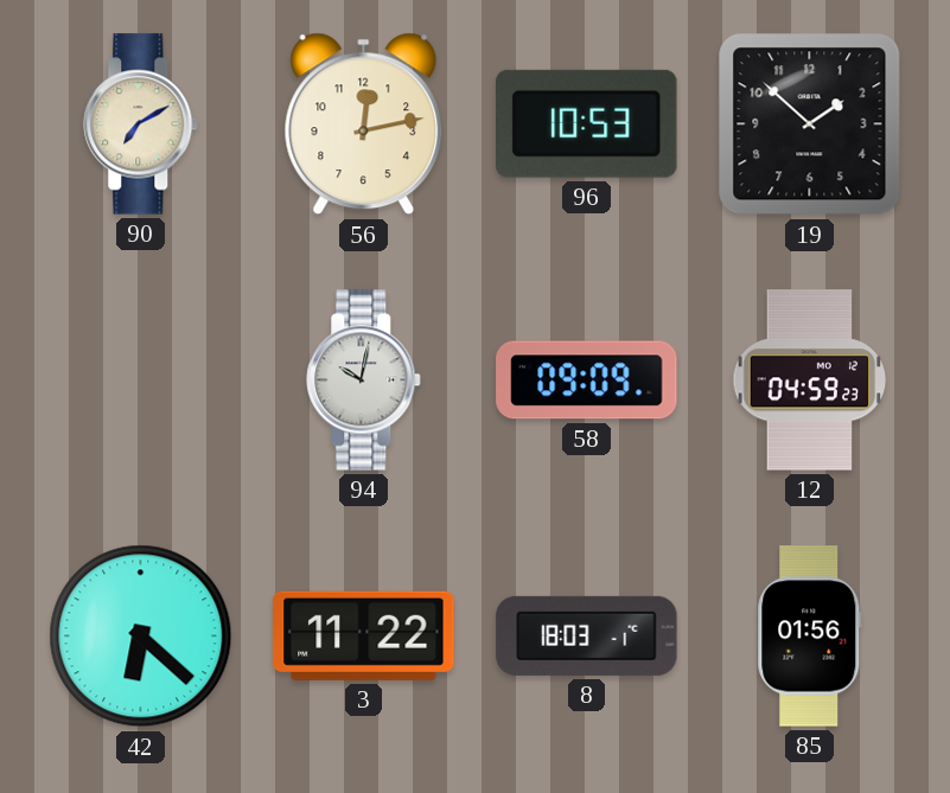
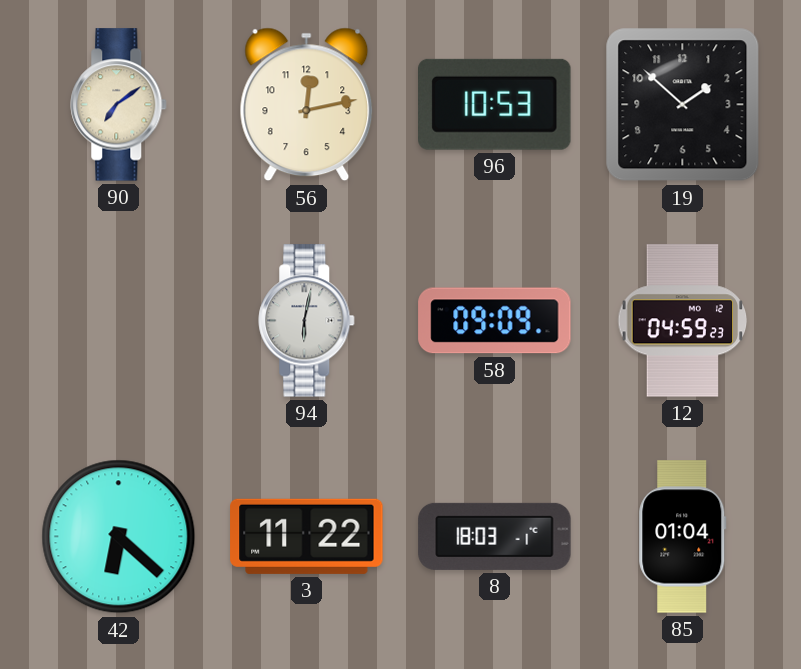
90: 7:10 -> 7:09
94: 10:02 -> 6:02
85: 01:56 -> 01:04
